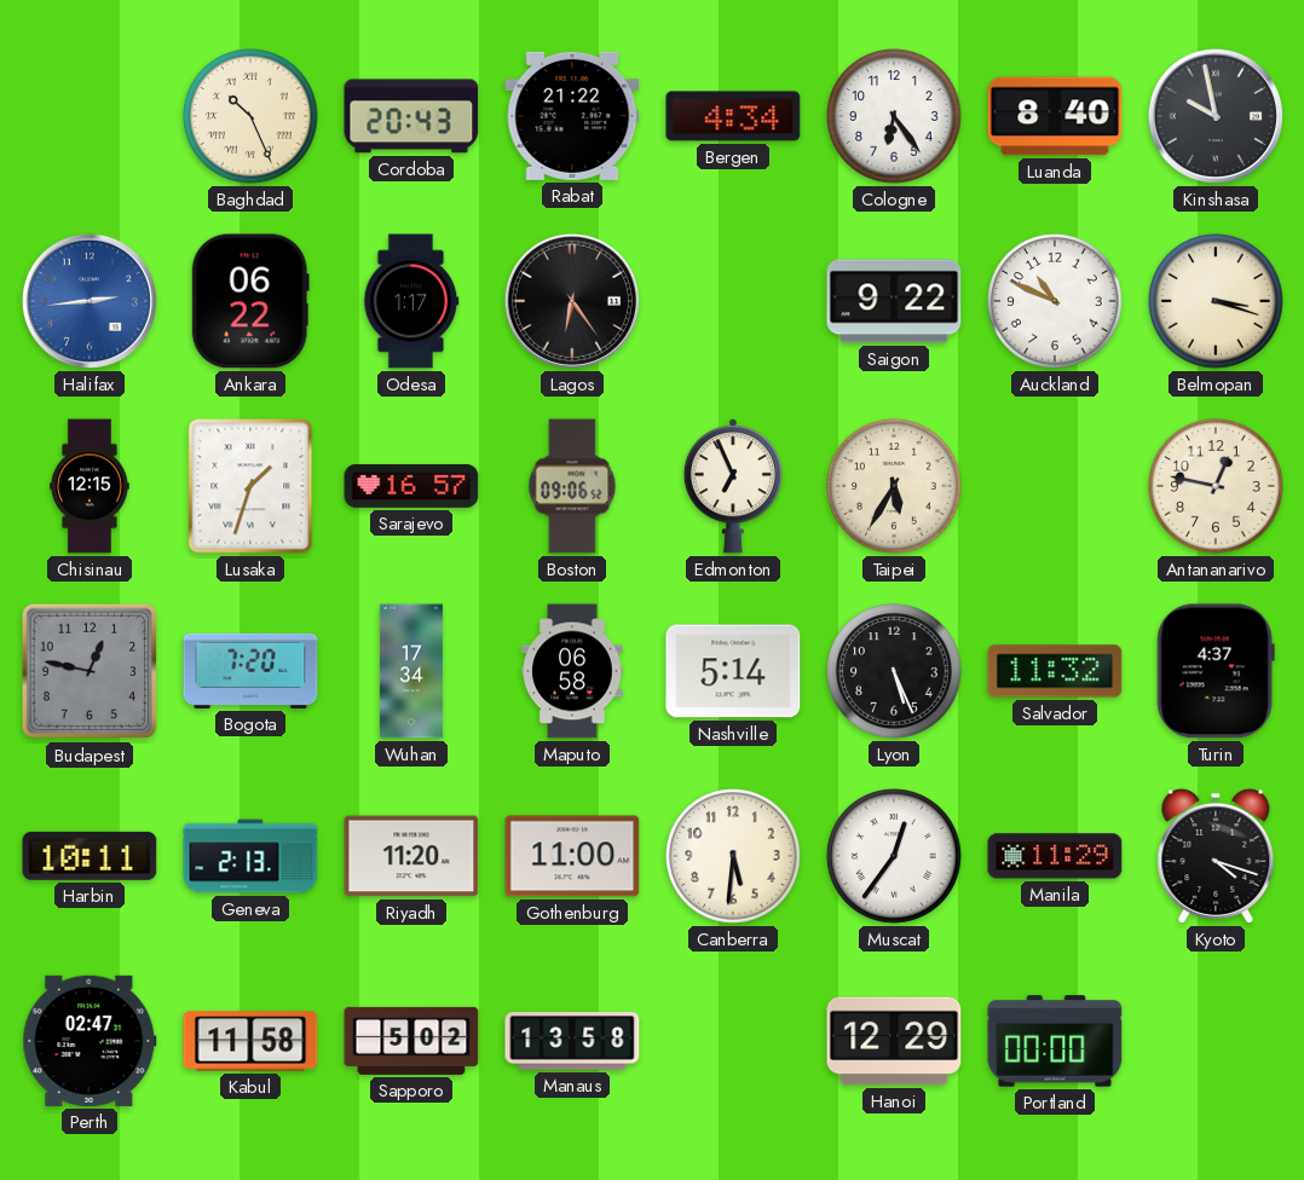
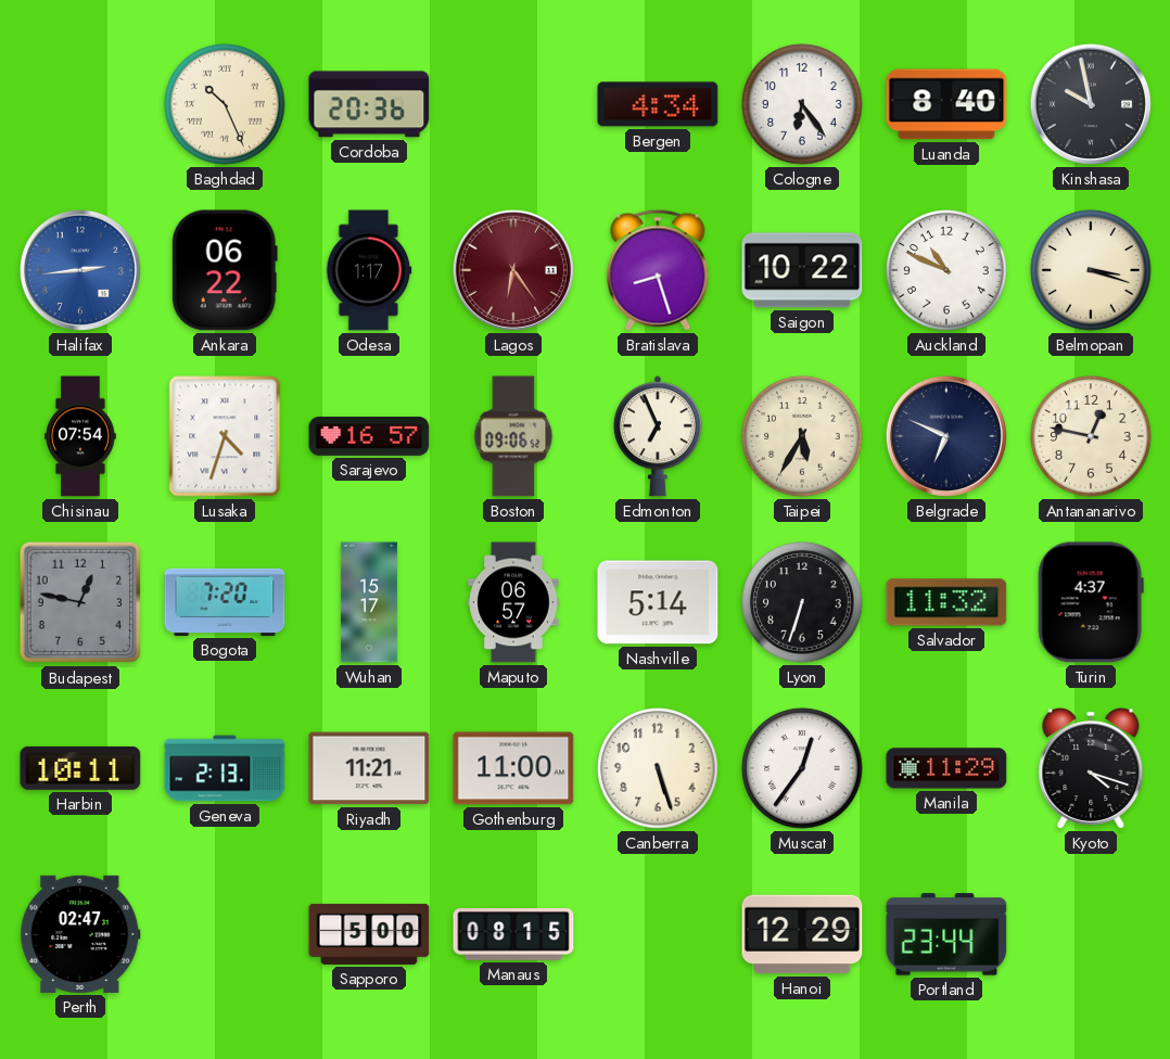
Cordoba: 20:43 -> 20:36
Rabat: 21:22 -> none
Lagos dial: black -> burgundy
Bratislava: none -> 8:27
Saigon: 9:22 -> 10:22
Chisinau: 12:15 -> 07:54
Lusaka: 1:33 -> 4:33
Belgrade: none -> 6:49
Wuhan: 17:34 -> 15:17
Maputo: 06:58 -> 06:57
Lyon: 5:26 -> 6:33
Riyadh: 11:20 -> 11:21
Canberra: 5:31 -> 5:27
Kabul: 11:58 -> none
Sapporo: 5:02 -> 5:00
Manaus: 13:58 -> 08:15
Portland: 00:00 -> 23:44
